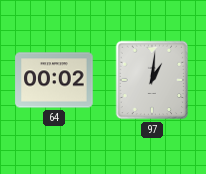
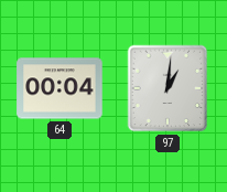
64: 00:02 -> 00:04
